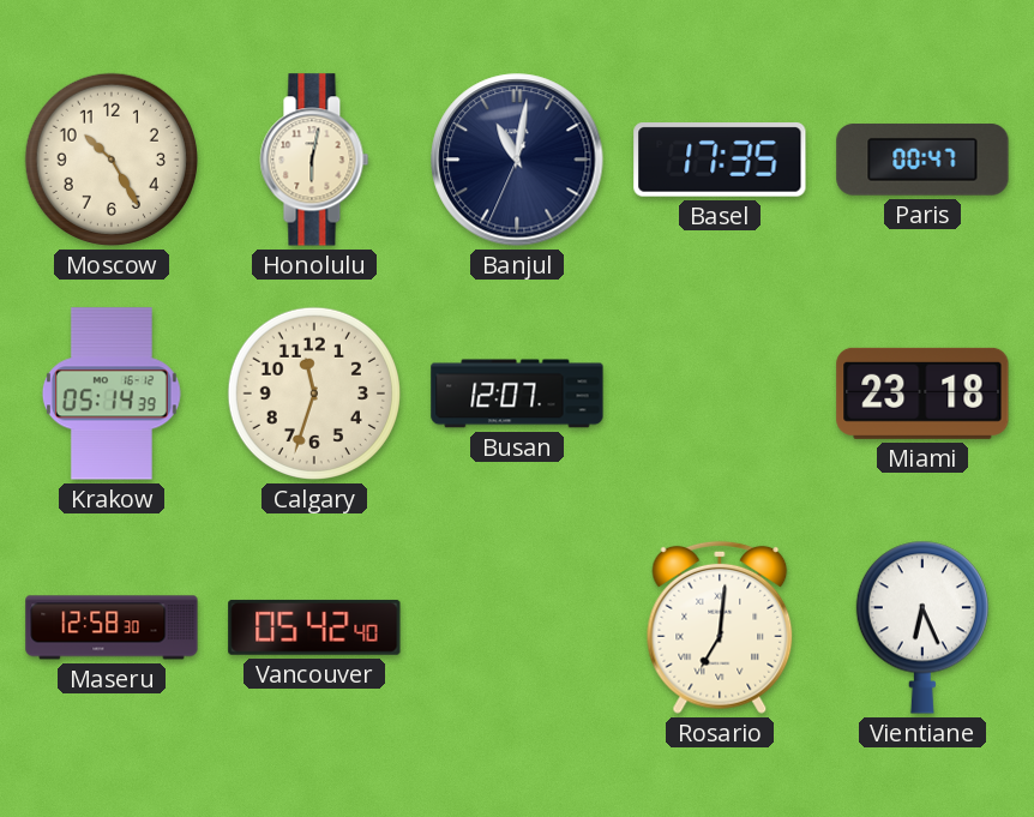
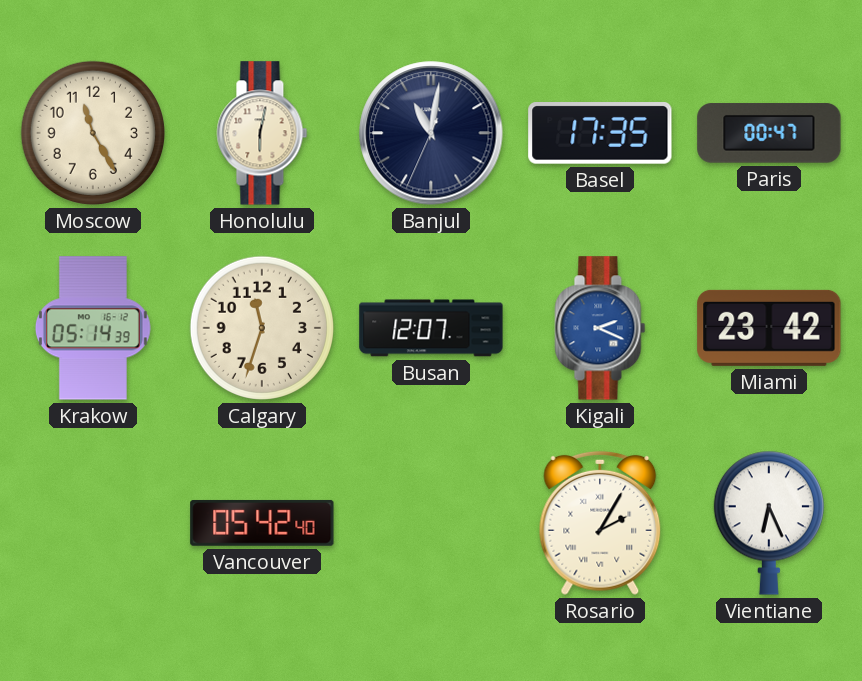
Moscow: 10:25 -> 11:25
Kigali: none -> 2:19
Miami: 23:18 -> 23:42
Maseru: 12:58 -> none
Rosario: 7:01 -> 2:05
